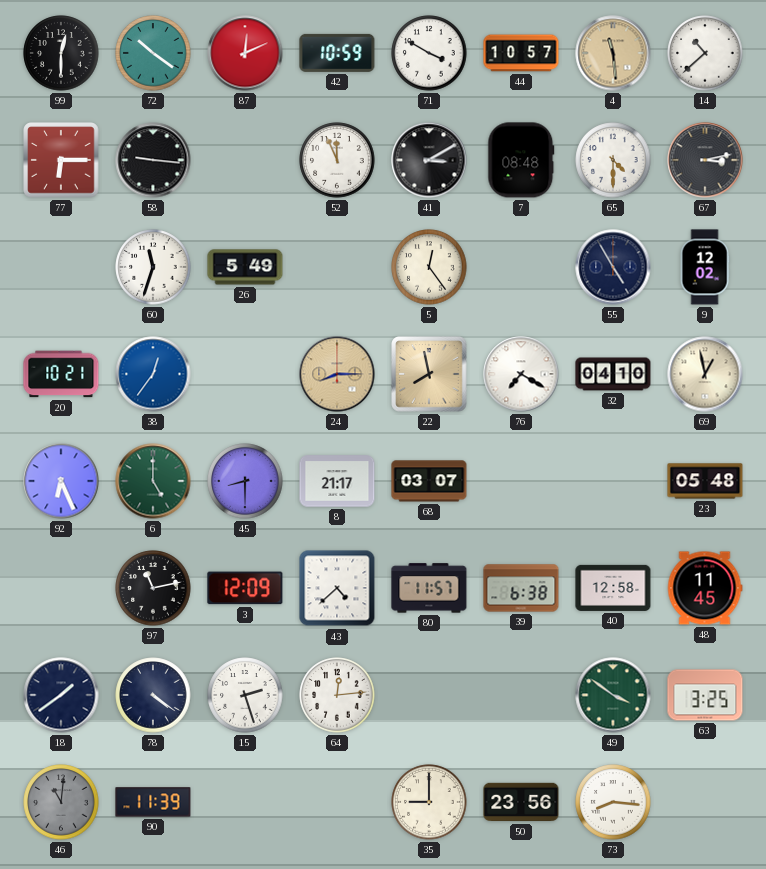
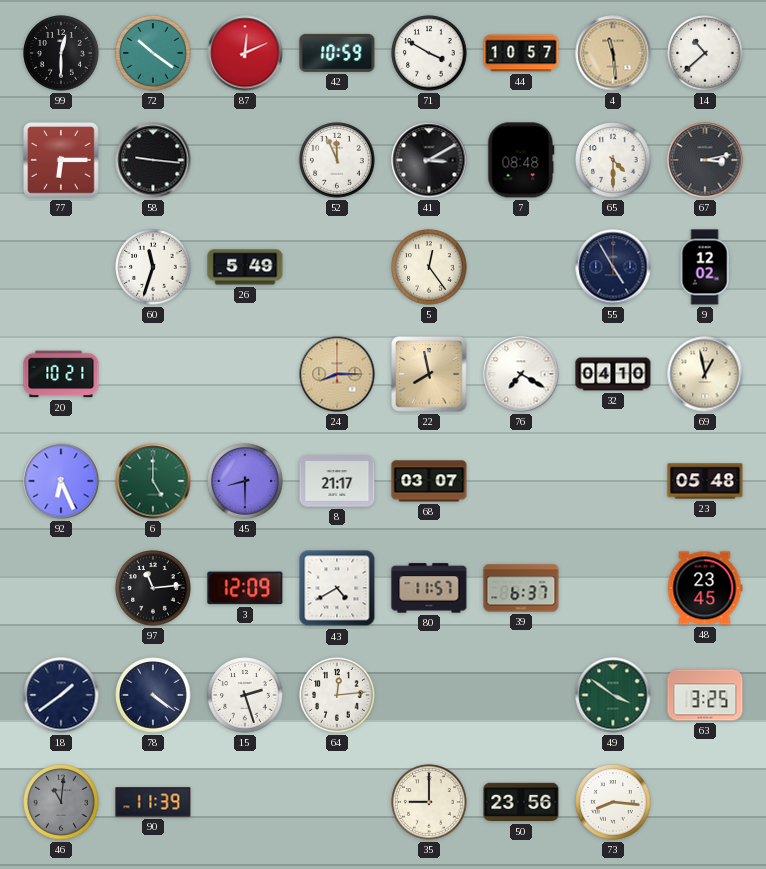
38: 12:36 -> none
97: 11:13 -> 11:14
43: 4:38 -> 4:40
39: 6:38 -> 6:37
40: 12:58 -> none
48: 11:45 -> 23:45
